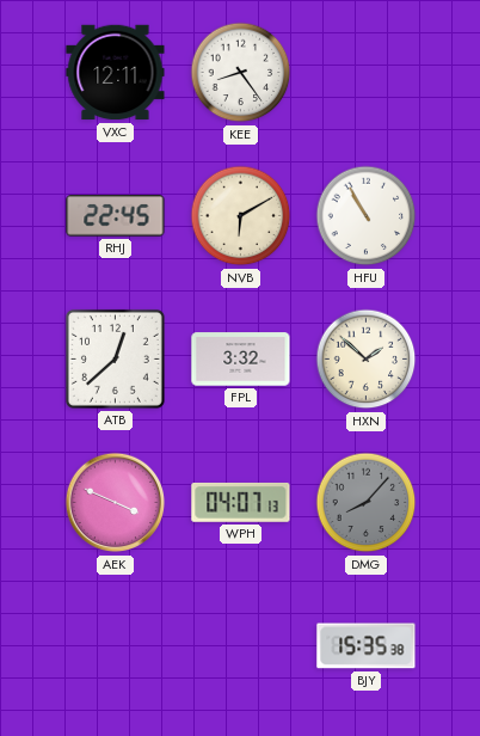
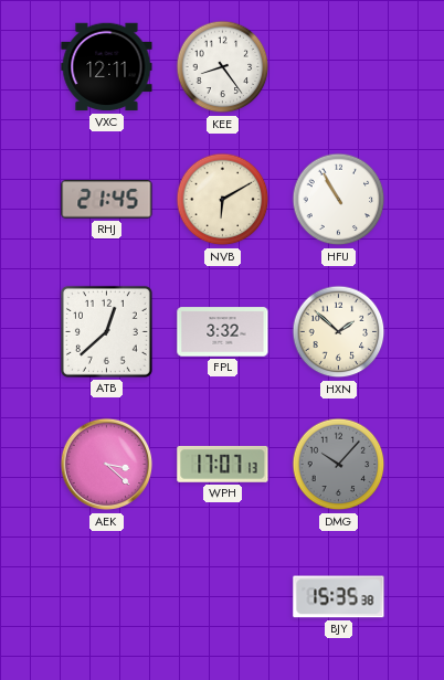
RHJ: 22:45 -> 21:45
AEK: 3:49 -> 3:22
WPH: 04:07 -> 17:07
DMG: 8:07 -> 10:07
